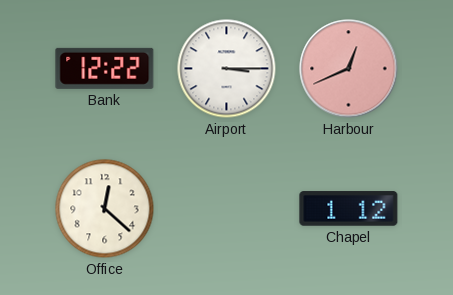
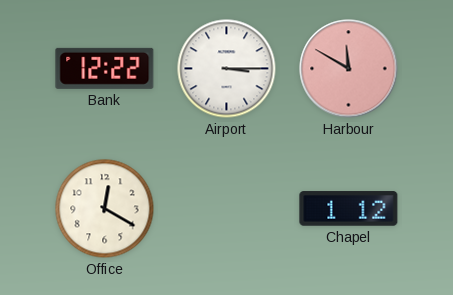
Harbour: 12:41 -> 11:50
Office: 12:22 -> 12:20
